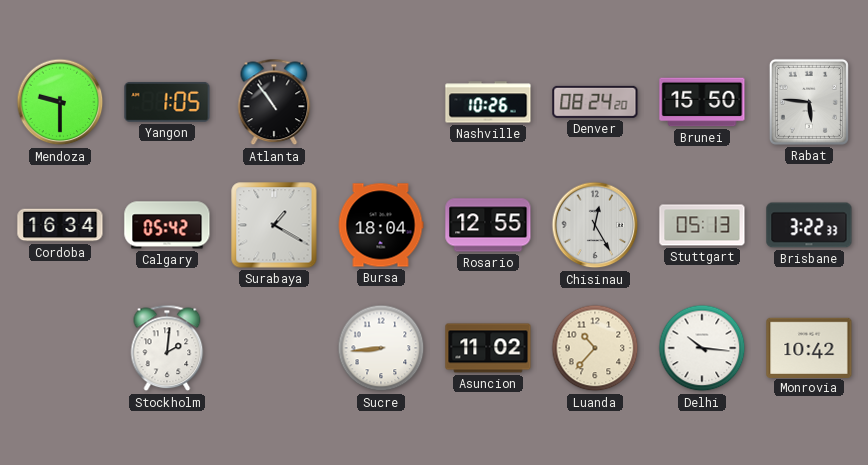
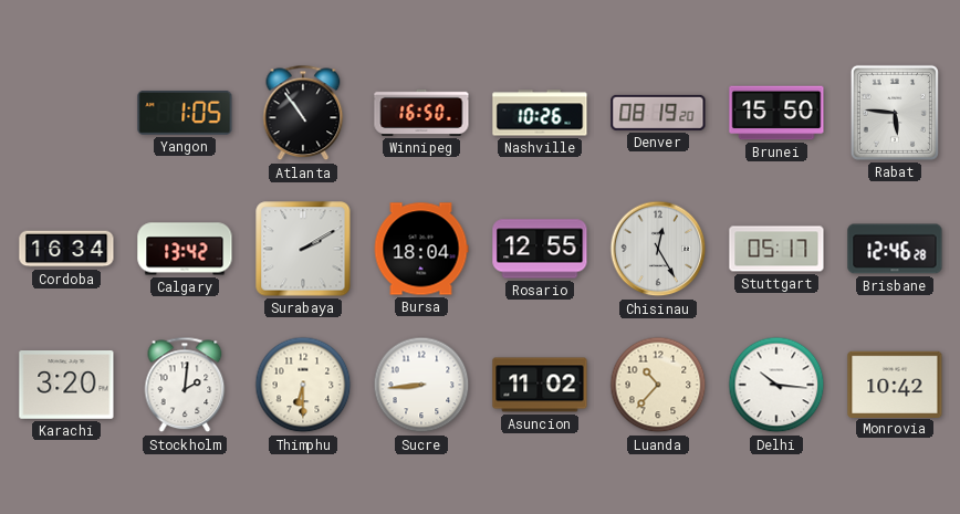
Mendoza: 9:30 -> none
Winnipeg: none -> 16:50
Denver: 08:24 -> 08:19
Calgary: 05:42 -> 13:42
Surabaya: 1:20 -> 2:10
Stuttgart: 05:13 -> 05:17
Brisbane: 3:22 -> 12:46
Karachi: none -> 3:20
Thimphu: none -> 6:30
